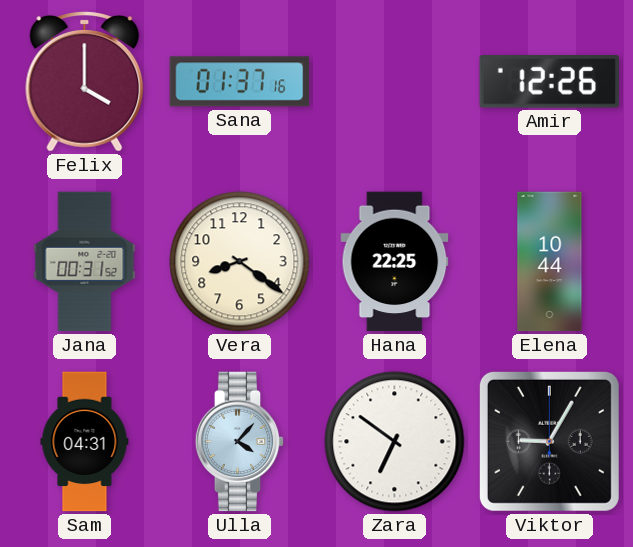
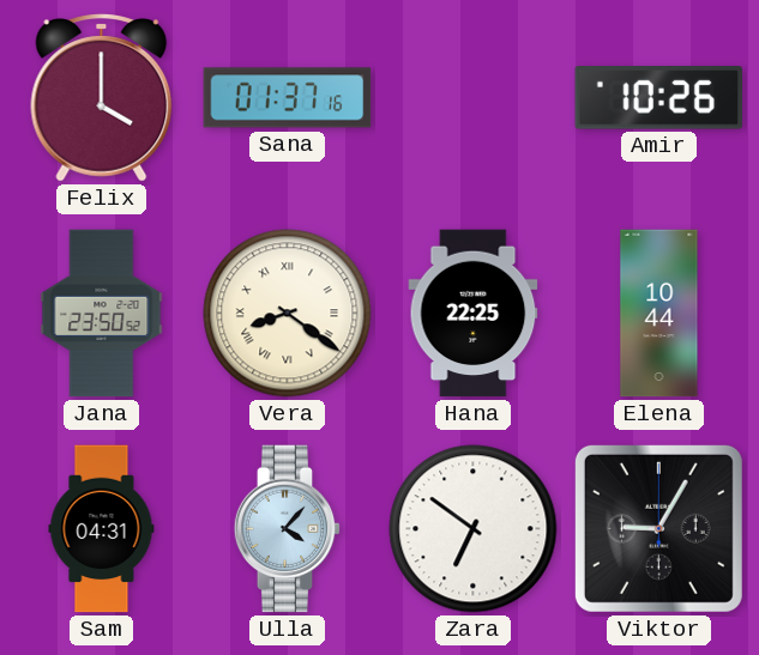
Amir: 12:26 -> 10:26
Jana: 00:31 -> 23:50
Vera numerals: Arabic -> Roman
